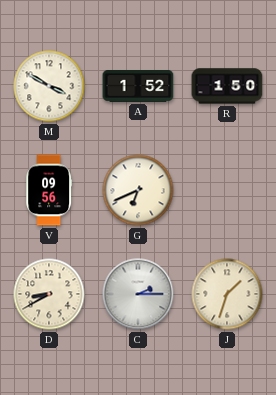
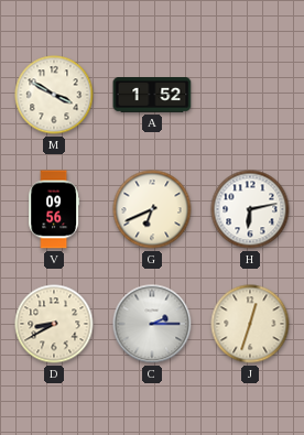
R: 1:50 -> none
H: none -> 6:13
J: 1:33 -> 12:33
